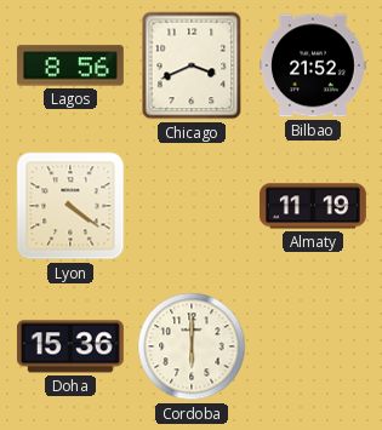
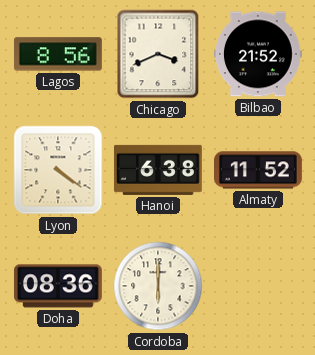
Hanoi: none -> 6:38
Almaty: 11:19 -> 11:52
Doha: 15:36 -> 08:36
